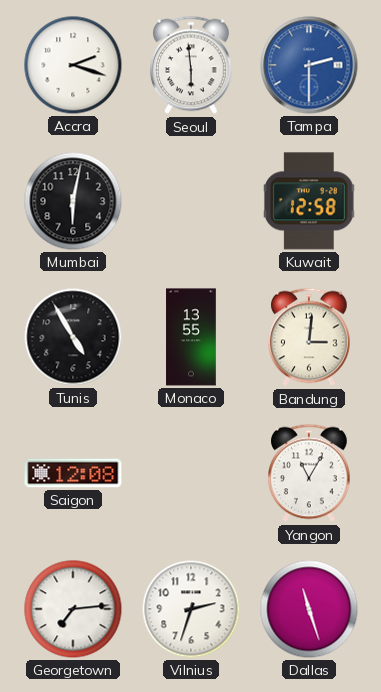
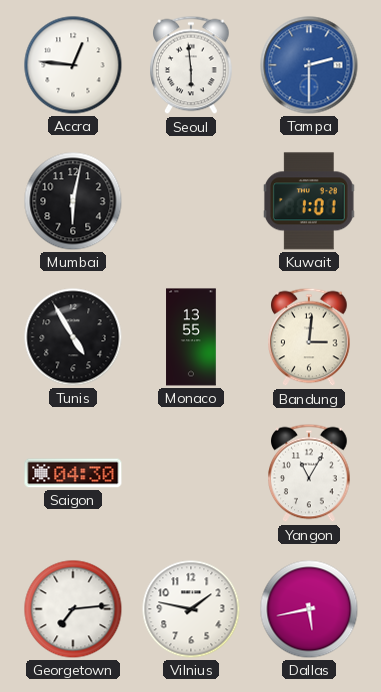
Accra: 2:18 -> 12:46
Kuwait: 12:58 -> 1:01
Saigon: 12:08 -> 04:30
Vilnius: 2:33 -> 1:47
Dallas: 11:27 -> 5:43
